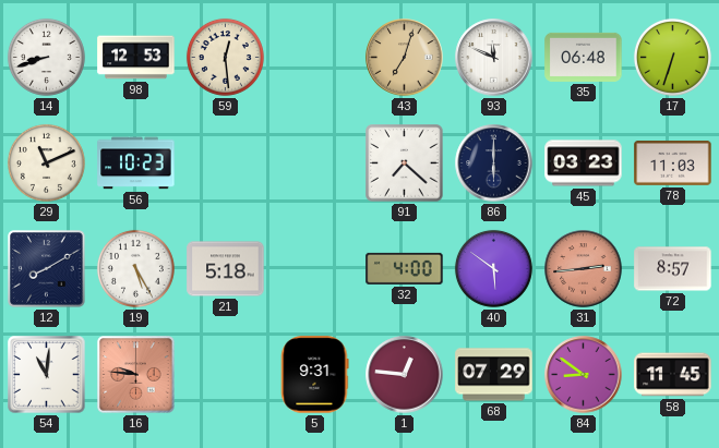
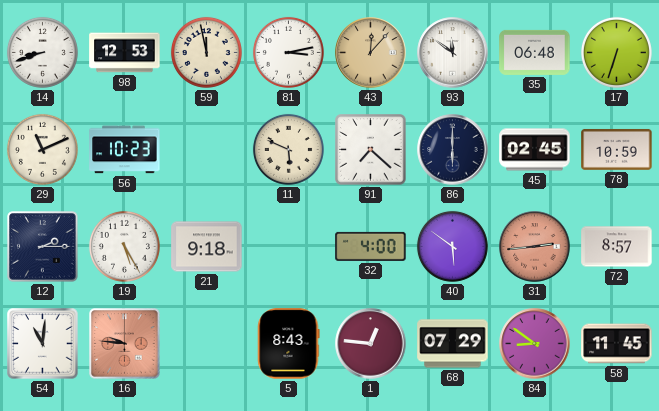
59: 12:29 -> 11:58
81: none -> 3:13
43: 7:03 -> 12:07
93: 11:49 -> 11:51
11: none -> 5:49
45: 03:23 -> 02:45
78: 11:03 -> 10:59
12: 8:10 -> 2:15
21: 5:18 -> 9:18
5: 9:31 -> 8:43
